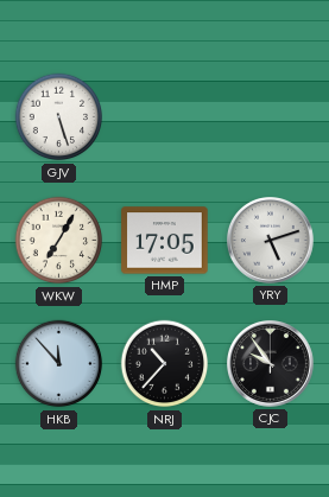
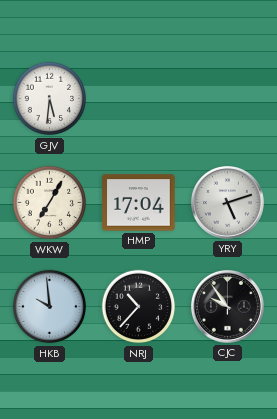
GJV: 5:27 -> 5:31
HMP: 17:05 -> 17:04
HKB: 11:53 -> 9:59
